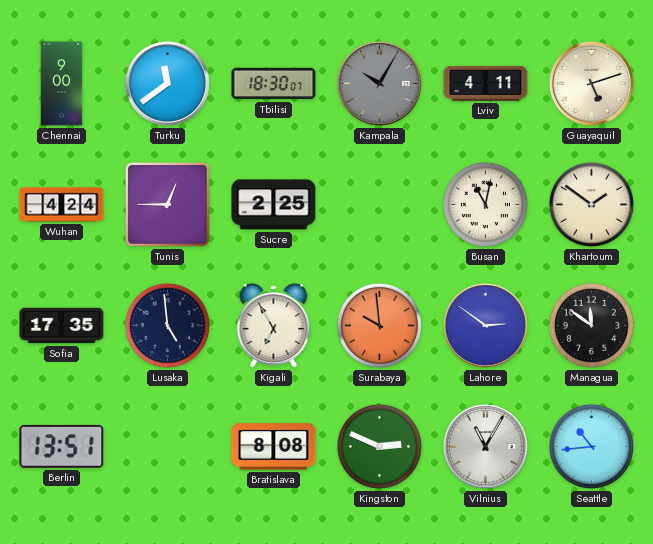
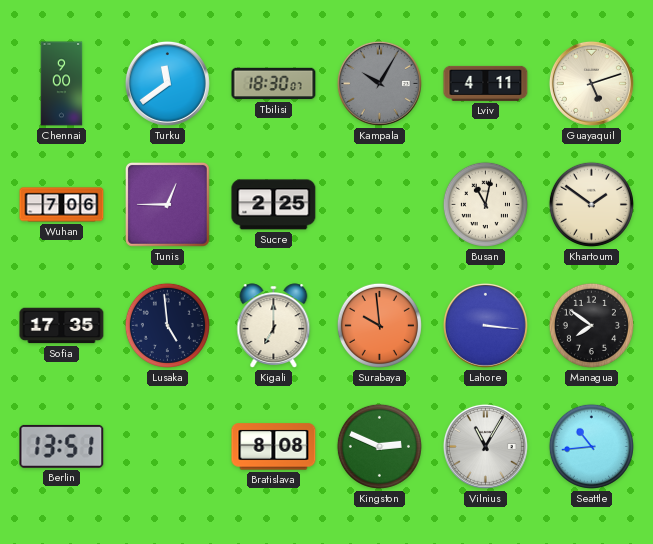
Wuhan: 4:24 -> 7:06
Kigali: 6:55 -> 7:00
Lahore: 2:51 -> 3:16
Managua: 11:51 -> 7:51
